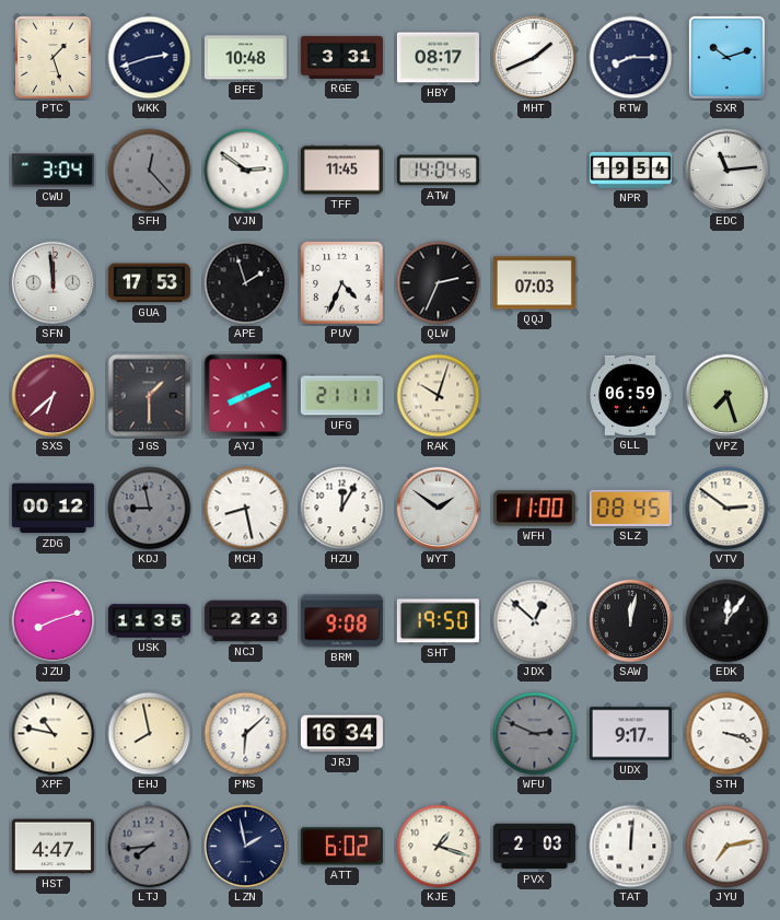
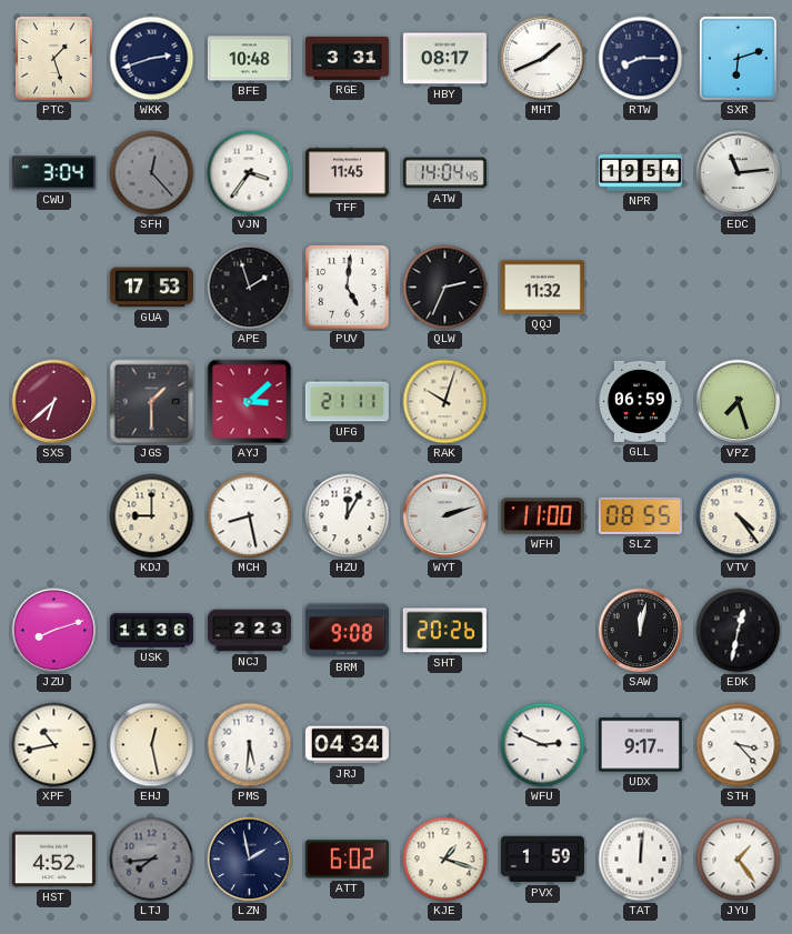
SXR: 10:12 -> 6:12
VJN: 2:51 -> 3:36
SFN: 11:59 -> none
PUV: 4:34 -> 5:01
QQJ: 07:03 -> 11:32
AYJ: 8:11 -> 3:08
ZDG: 00:12 -> none
KDJ: 8:58 -> 9:00
KDJ dial: grey -> cream
WYT: 1:51 -> 2:12
SLZ: 08:45 -> 08:55
VTV: 2:51 -> 4:24
USK: 11:35 -> 11:36
SHT: 19:50 -> 20:26
JDX: 12:52 -> none
EDK: 12:06 -> 12:32
XPF: 10:47 -> 10:43
EHJ: 7:58 -> 12:28
PMS: 6:08 -> 5:31
JRJ: 16:34 -> 04:34
WFU dial: grey -> white
STH: 3:18 -> 3:23
HST: 4:47 -> 4:52
PVX: 2:03 -> 1:59
JYU: 7:13 -> 1:24
